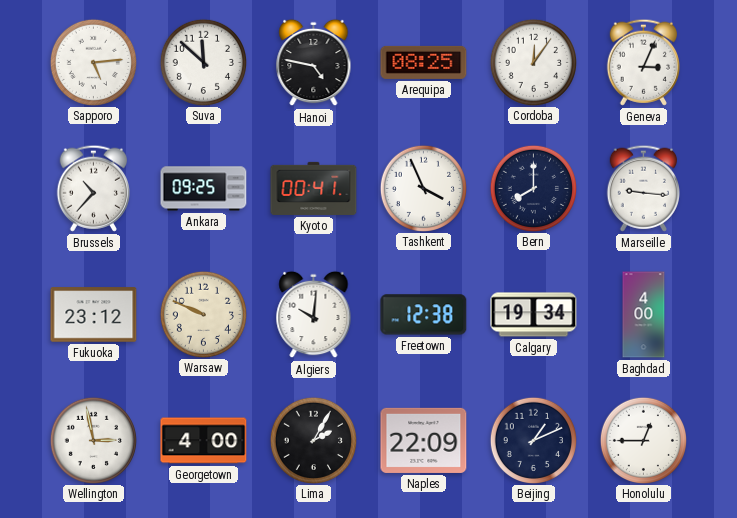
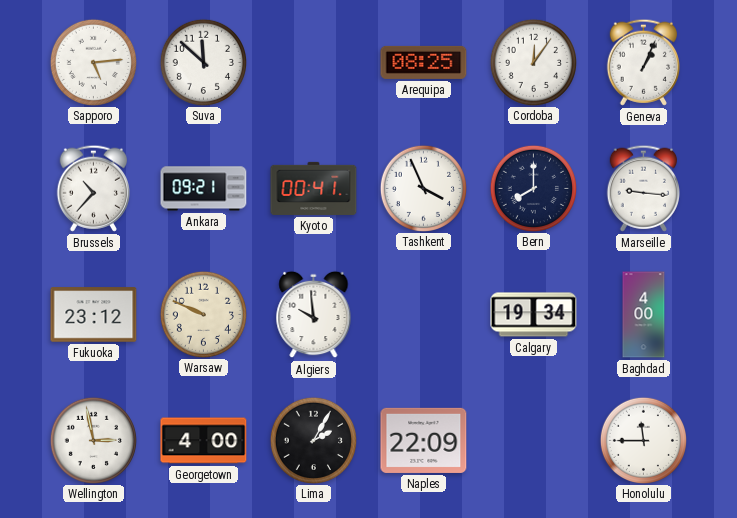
Hanoi: 4:47 -> none
Geneva: 3:04 -> 1:04
Ankara: 09:25 -> 09:21
Algiers: 10:01 -> 9:59
Freetown: 12:38 -> none
Beijing: 1:11 -> none
Honolulu: 12:45 -> 11:45
